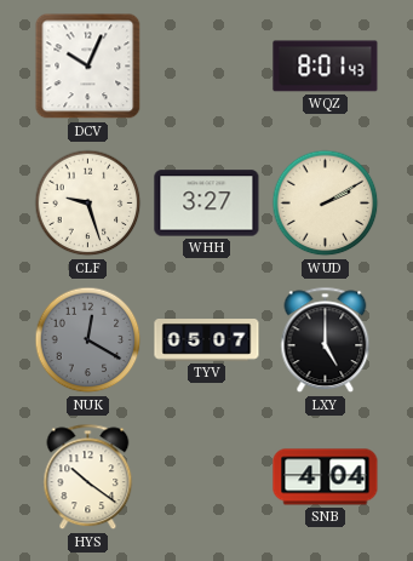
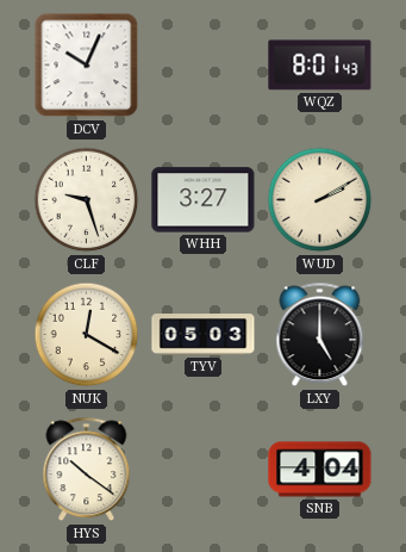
NUK dial: grey -> cream
TYV: 05:07 -> 05:03
